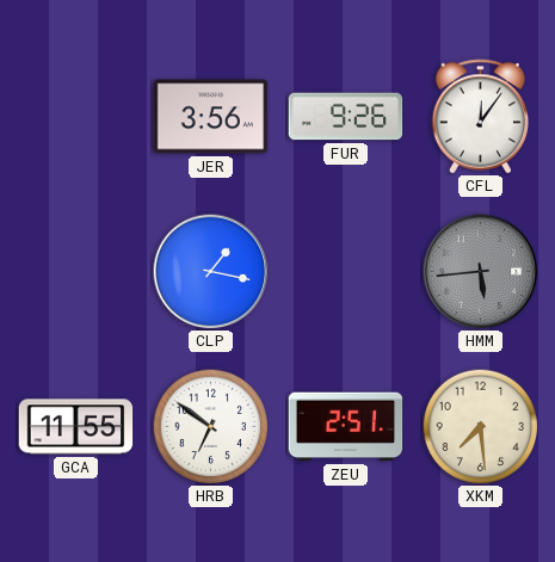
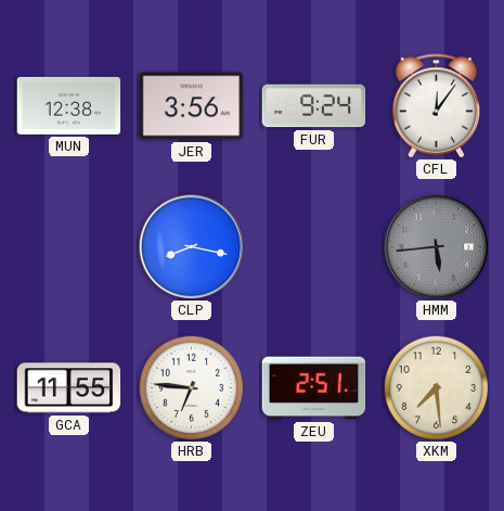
MUN: none -> 12:38
FUR: 9:26 -> 9:24
CLP: 1:17 -> 8:17
HRB: 6:51 -> 6:46
